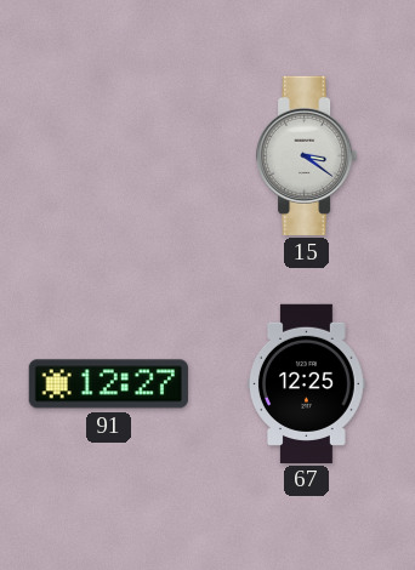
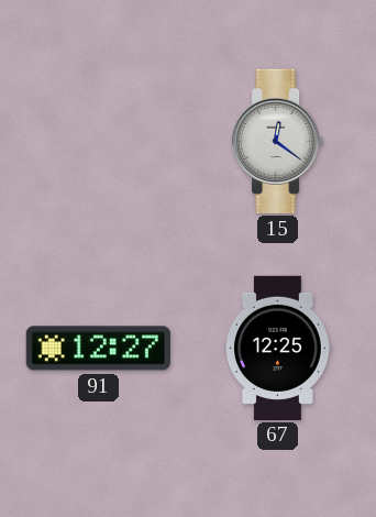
15: 3:21 -> 12:21
